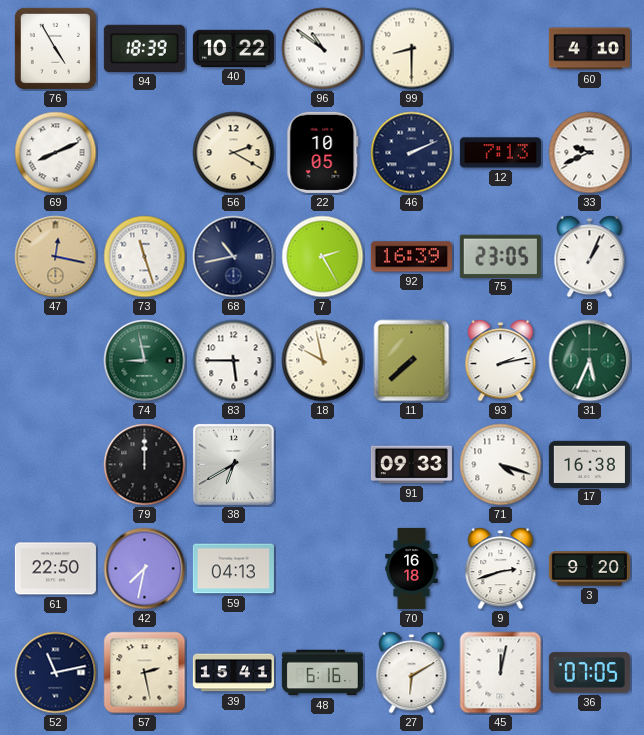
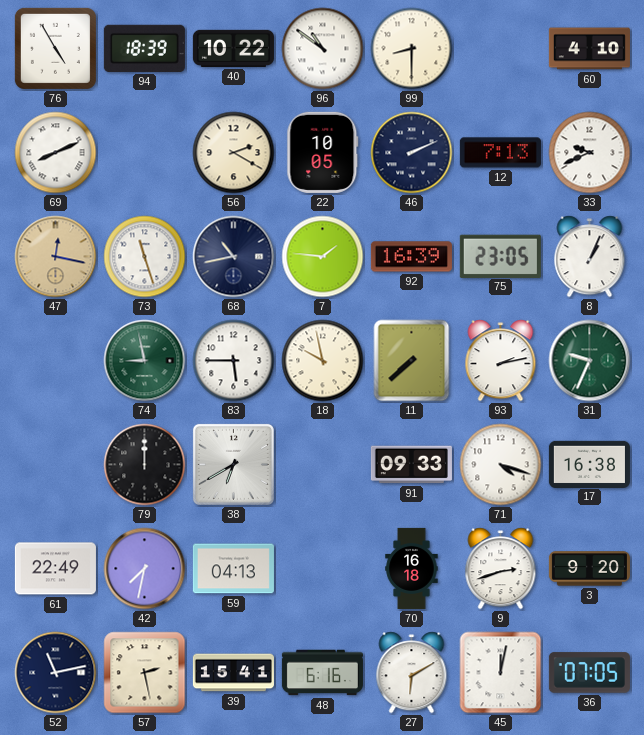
7: 2:25 -> 1:46
31: 5:34 -> 9:34
61: 22:50 -> 22:49
